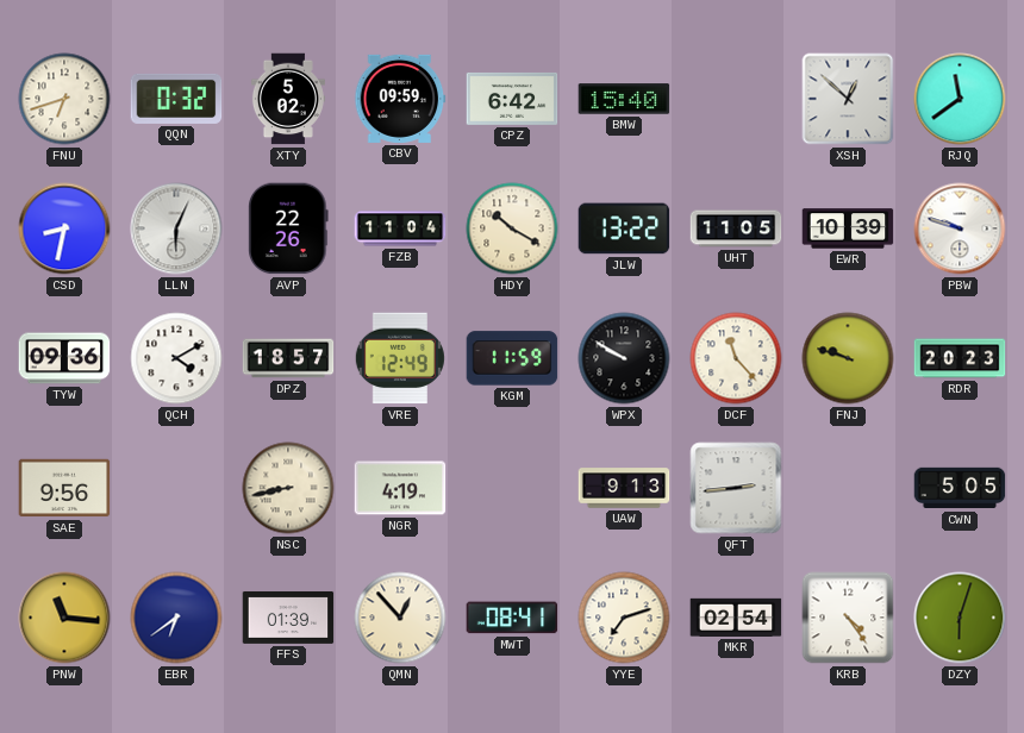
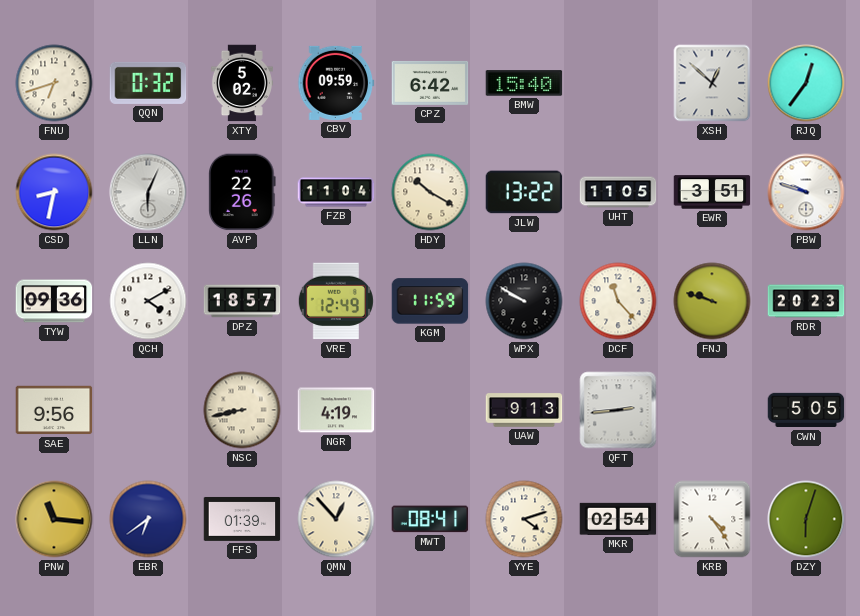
RJQ: 11:39 -> 12:36
EWR: 10:39 -> 3:51
YYE: 7:12 -> 4:12
